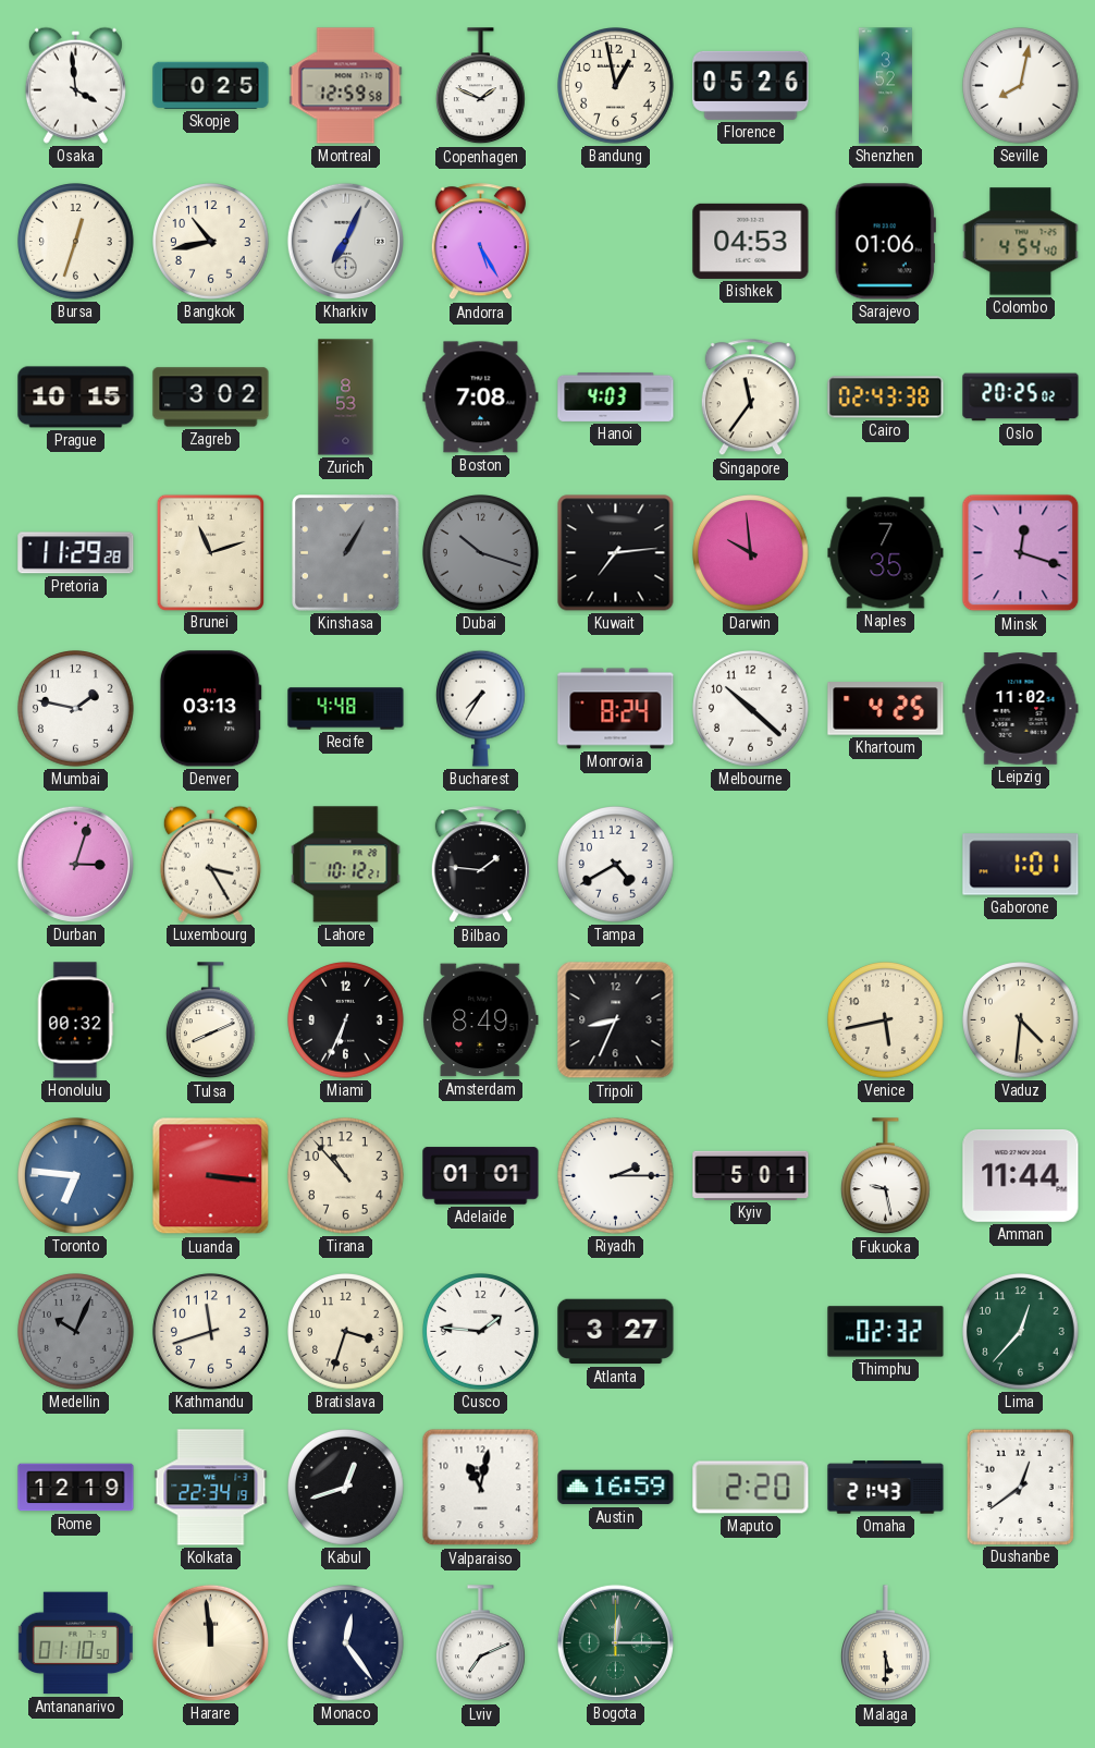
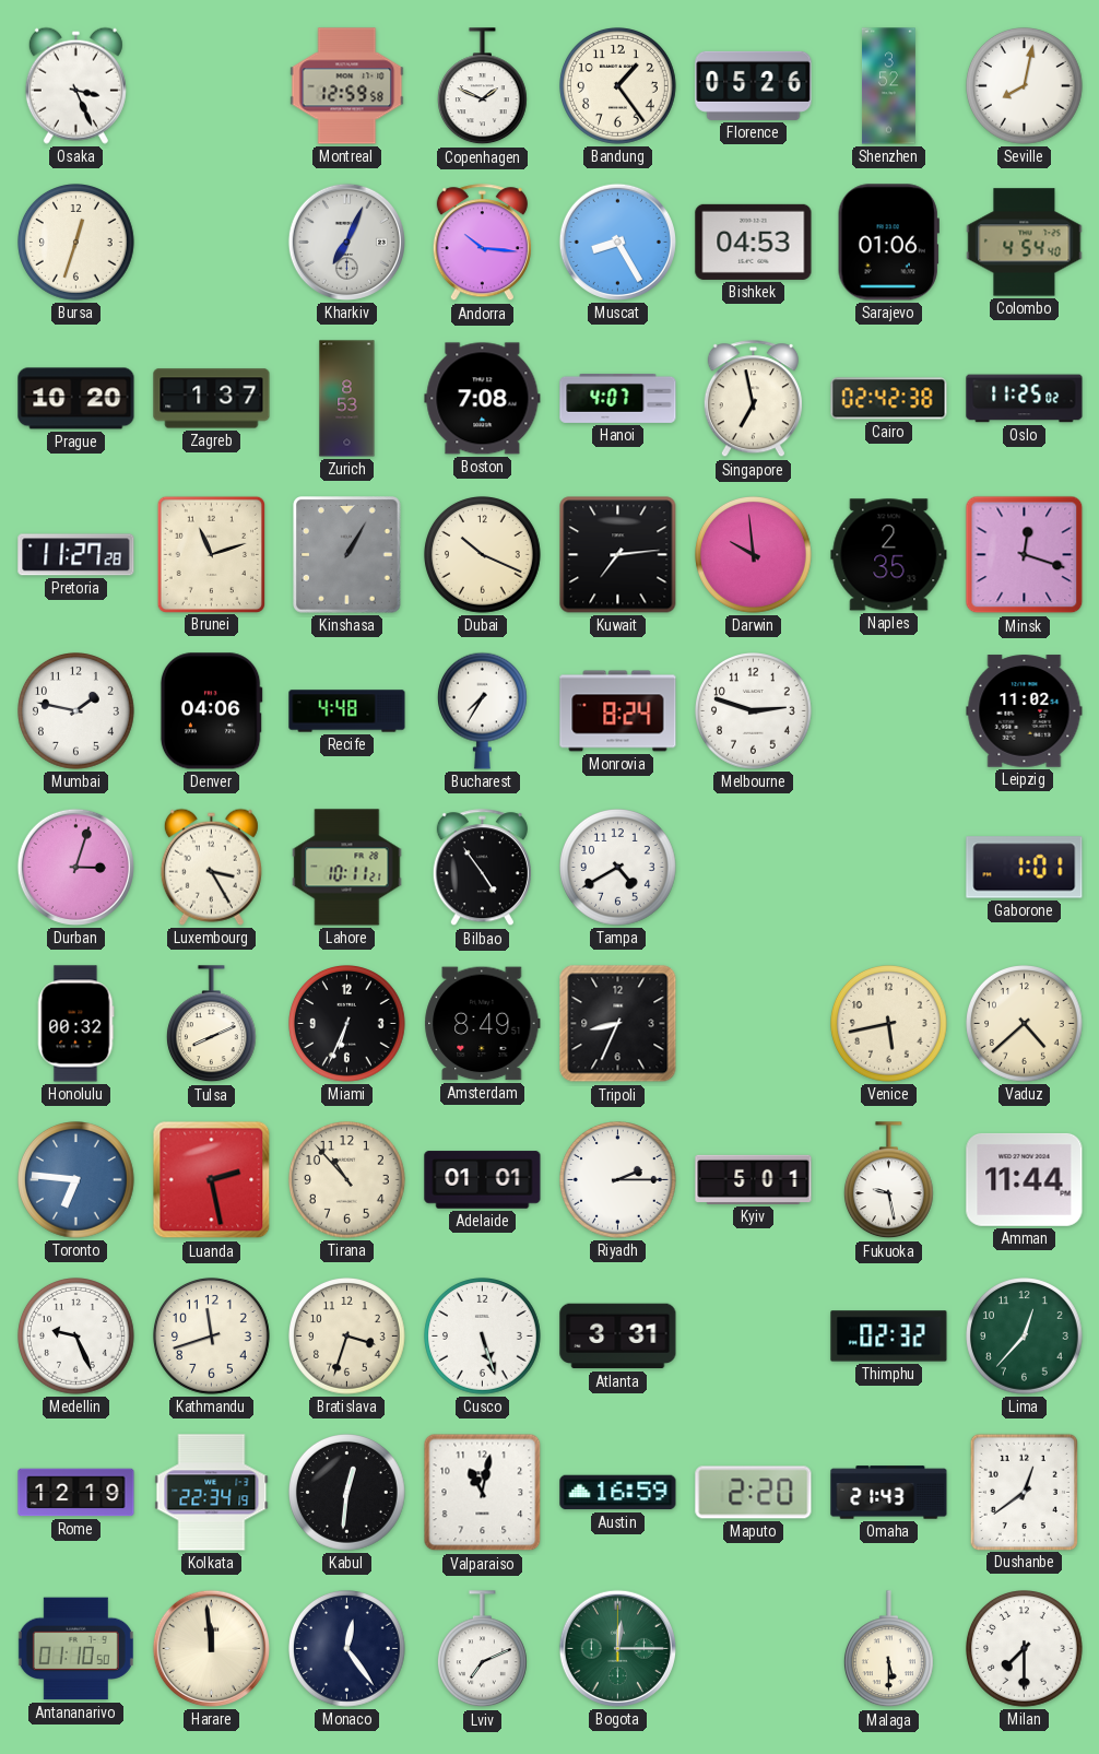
Osaka: 3:59 -> 3:26
Skopje: 0:25 -> none
Bandung: 12:58 -> 1:24
Bangkok: 10:43 -> none
Andorra: 5:25 -> 10:16
Muscat: none -> 8:25
Prague: 10:15 -> 10:20
Zagreb: 3:02 -> 1:37
Hanoi: 4:03 -> 4:07
Singapore: 11:36 -> 6:58
Cairo: 02:43 -> 02:42
Oslo: 20:25 -> 11:25
Pretoria: 11:29 -> 11:27
Dubai: 10:18 -> 10:19
Dubai dial: grey -> cream
Naples: 7:35 -> 2:35
Denver: 03:13 -> 04:06
Melbourne: 10:22 -> 2:48
Khartoum: 4:25 -> none
Lahore: 10:12 -> 10:11
Bilbao: 1:46 -> 4:54
Vaduz: 4:31 -> 4:38
Luanda: 3:16 -> 2:28
Medellin: 10:04 -> 9:26
Medellin dial: grey -> white
Cusco: 1:46 -> 5:27
Atlanta: 3:27 -> 3:31
Kabul: 12:42 -> 12:31
Milan: none -> 7:30
